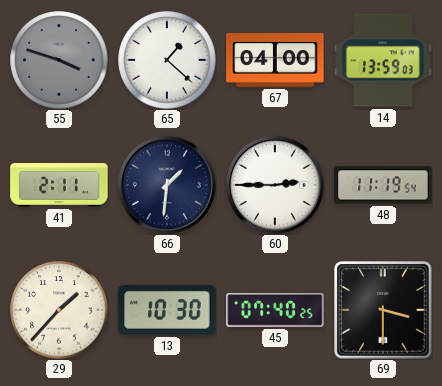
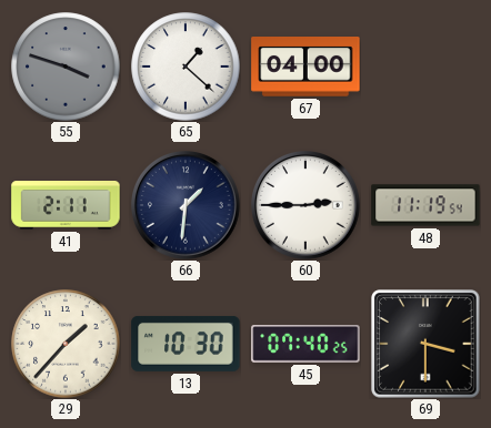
14: 13:59 -> none
